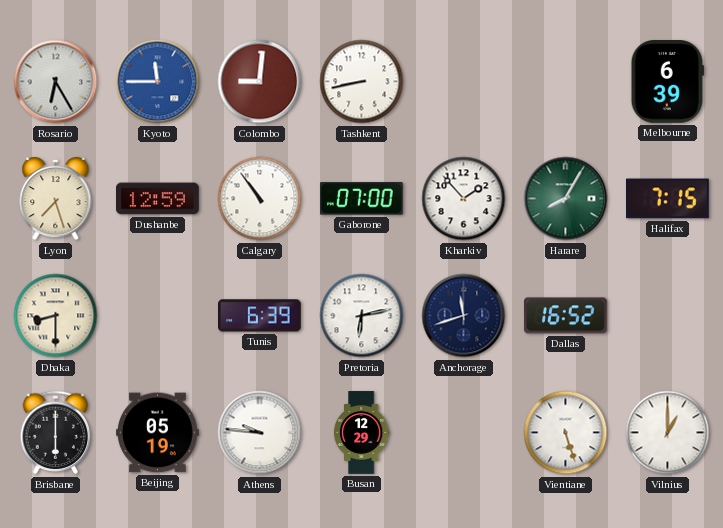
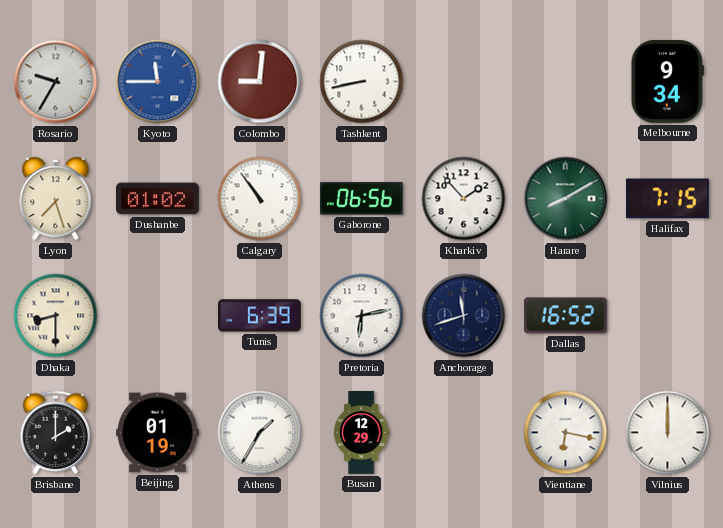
Rosario: 6:25 -> 9:35
Melbourne: 6:39 -> 9:34
Dushanbe: 12:59 -> 01:02
Gaborone: 07:00 -> 06:56
Harare: 8:05 -> 8:10
Brisbane: 6:00 -> 2:00
Beijing: 05:19 -> 01:19
Athens: 9:46 -> 1:35
Vientiane: 5:27 -> 6:17
Vilnius: 1:00 -> 12:00
